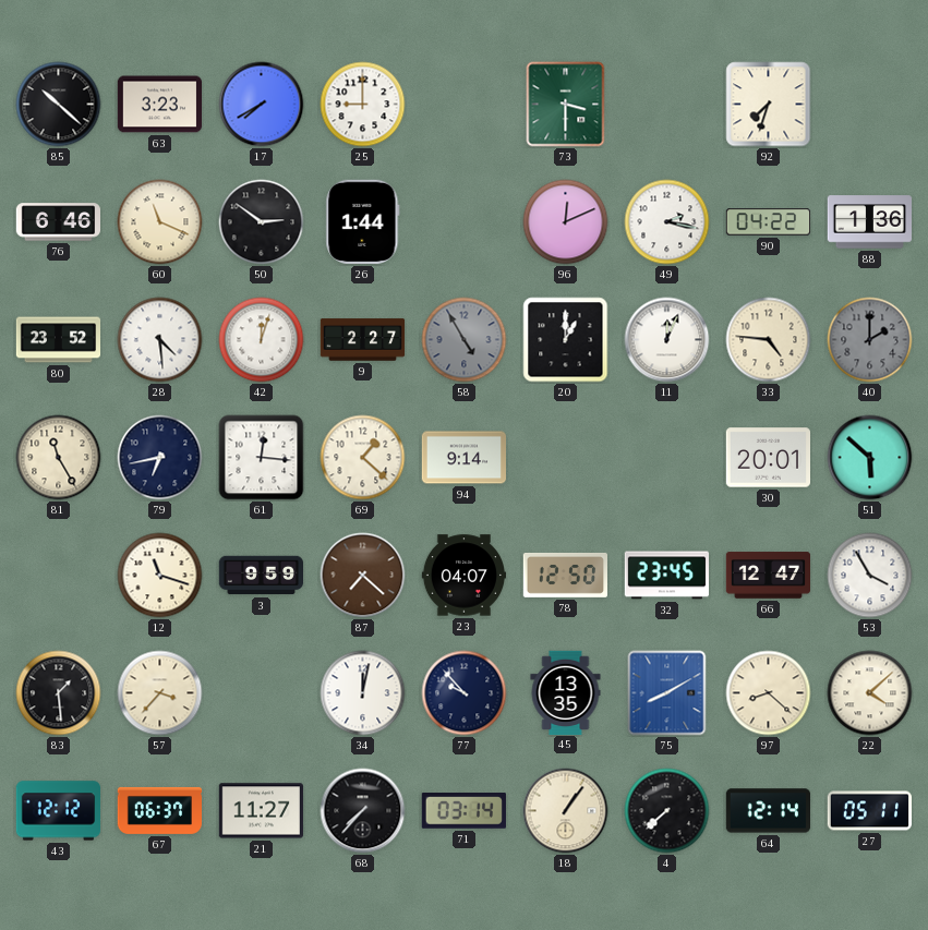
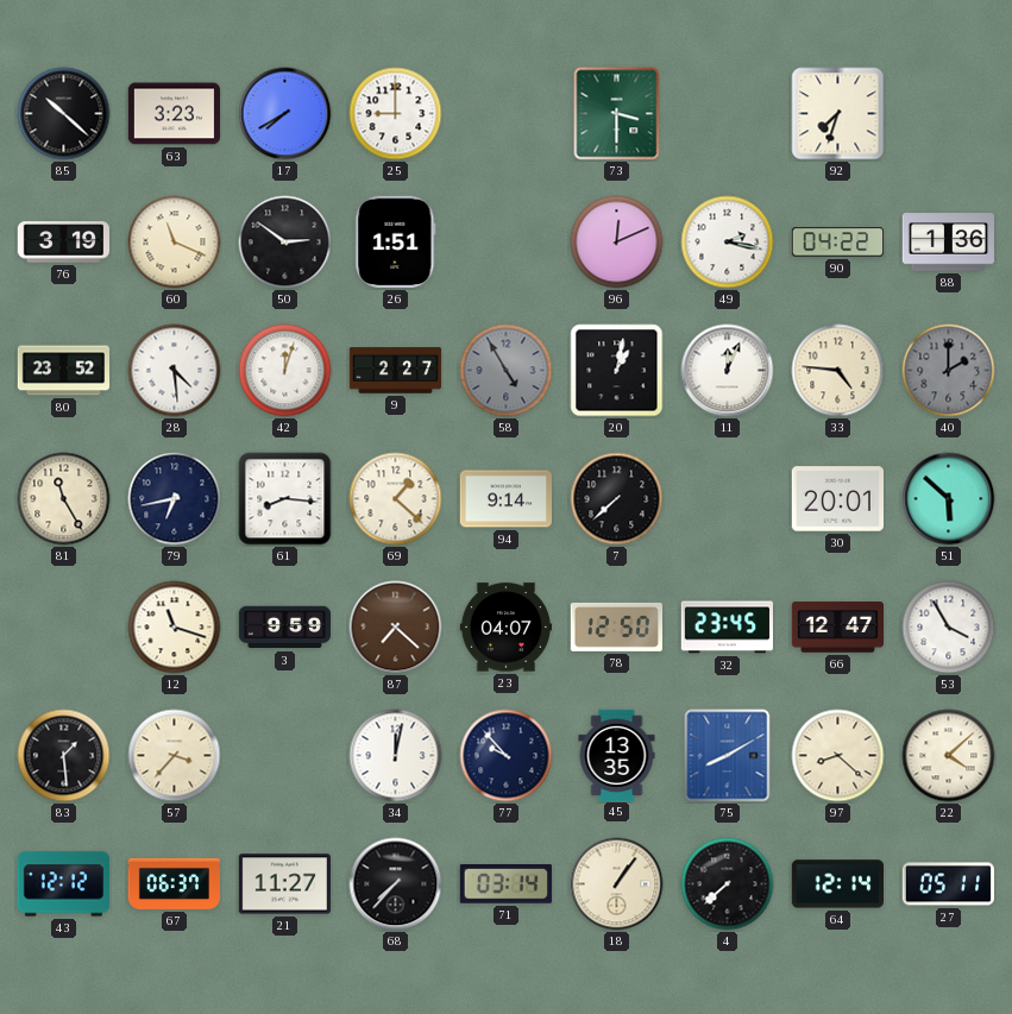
76: 6:46 -> 3:19
26: 1:44 -> 1:51
20: 1:00 -> 1:02
61: 12:16 -> 8:16
7: none -> 7:38
